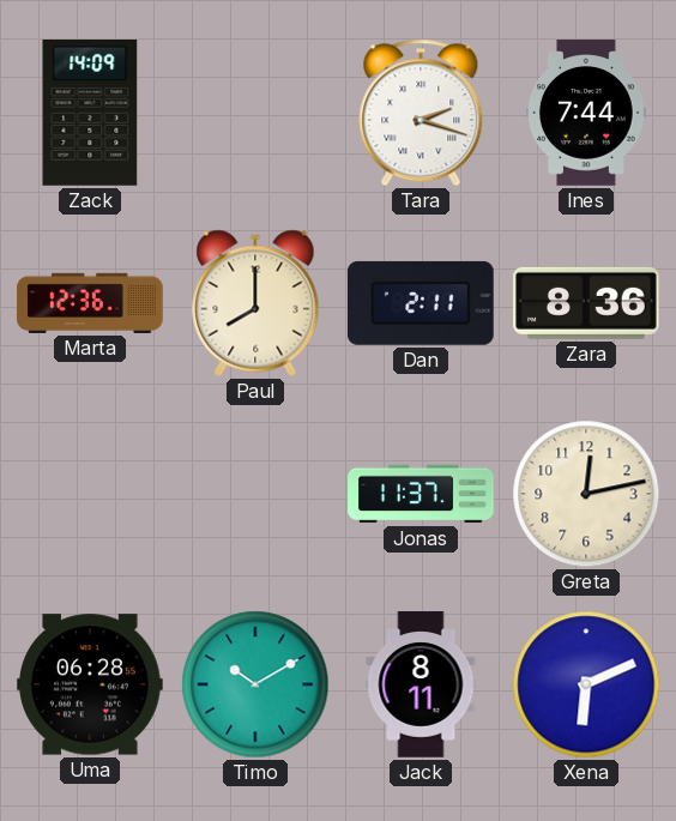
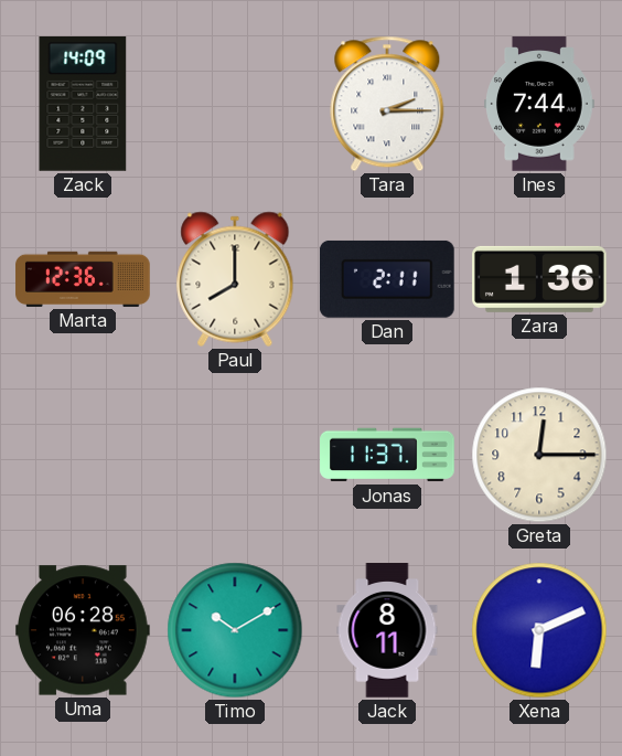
Tara: 2:18 -> 2:15
Zara: 8:36 -> 1:36
Greta: 12:13 -> 12:15
